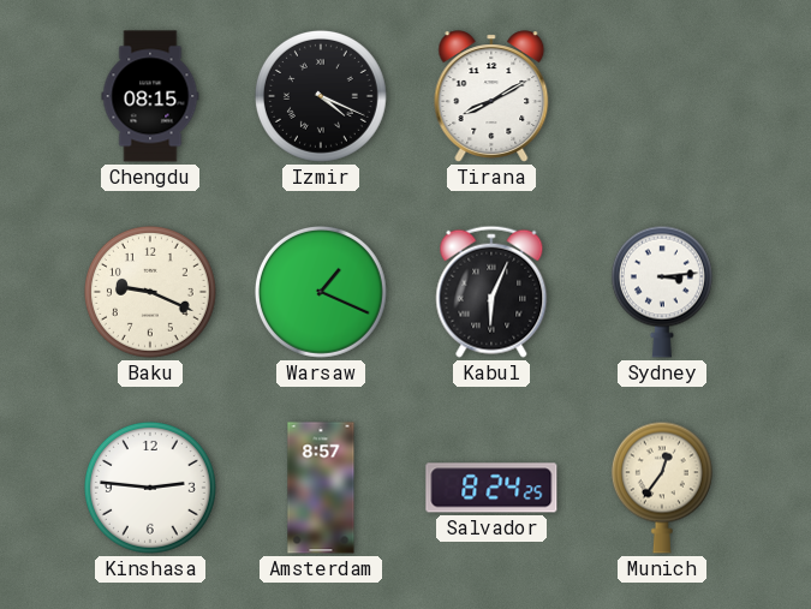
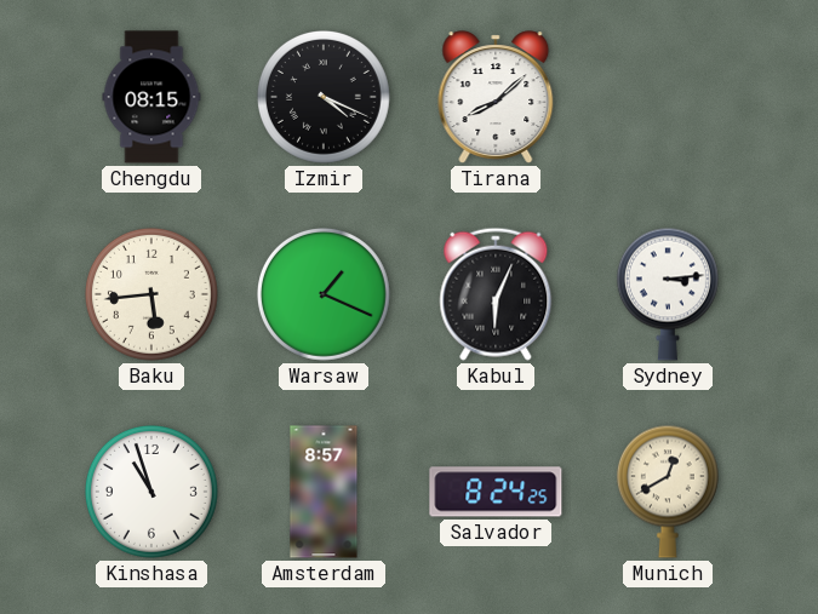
Tirana: 8:10 -> 8:08
Baku: 9:19 -> 5:44
Kinshasa: 2:46 -> 10:57
Munich: 12:36 -> 12:40
